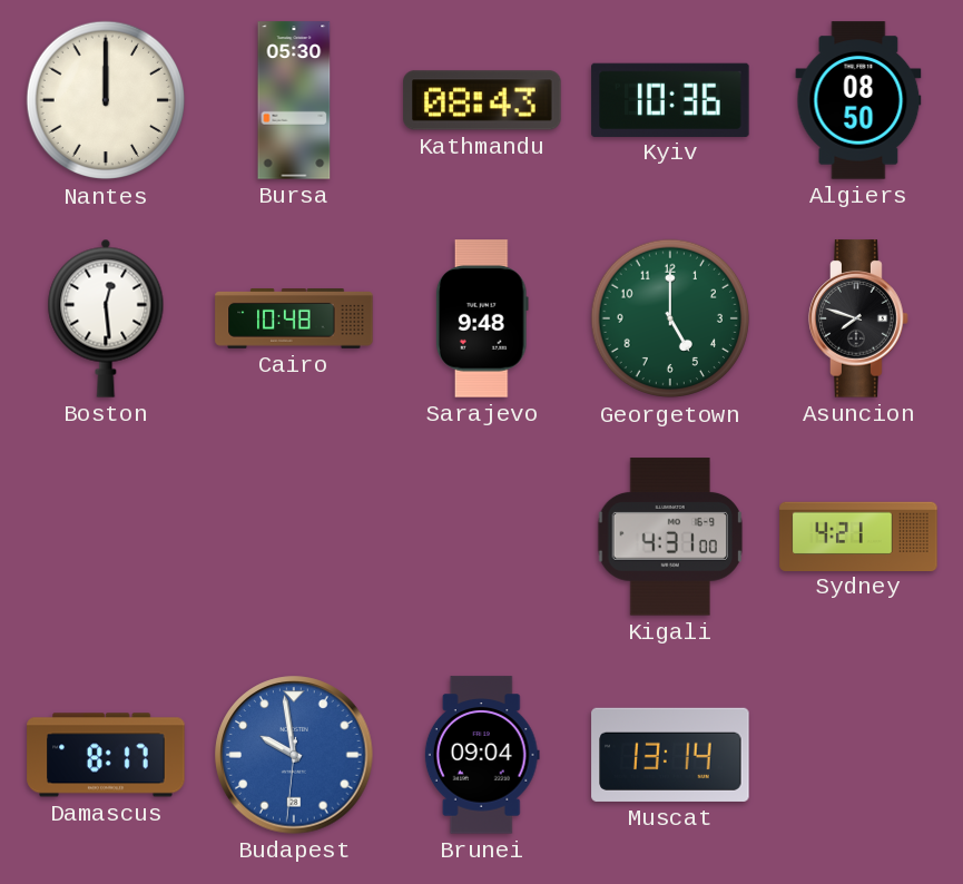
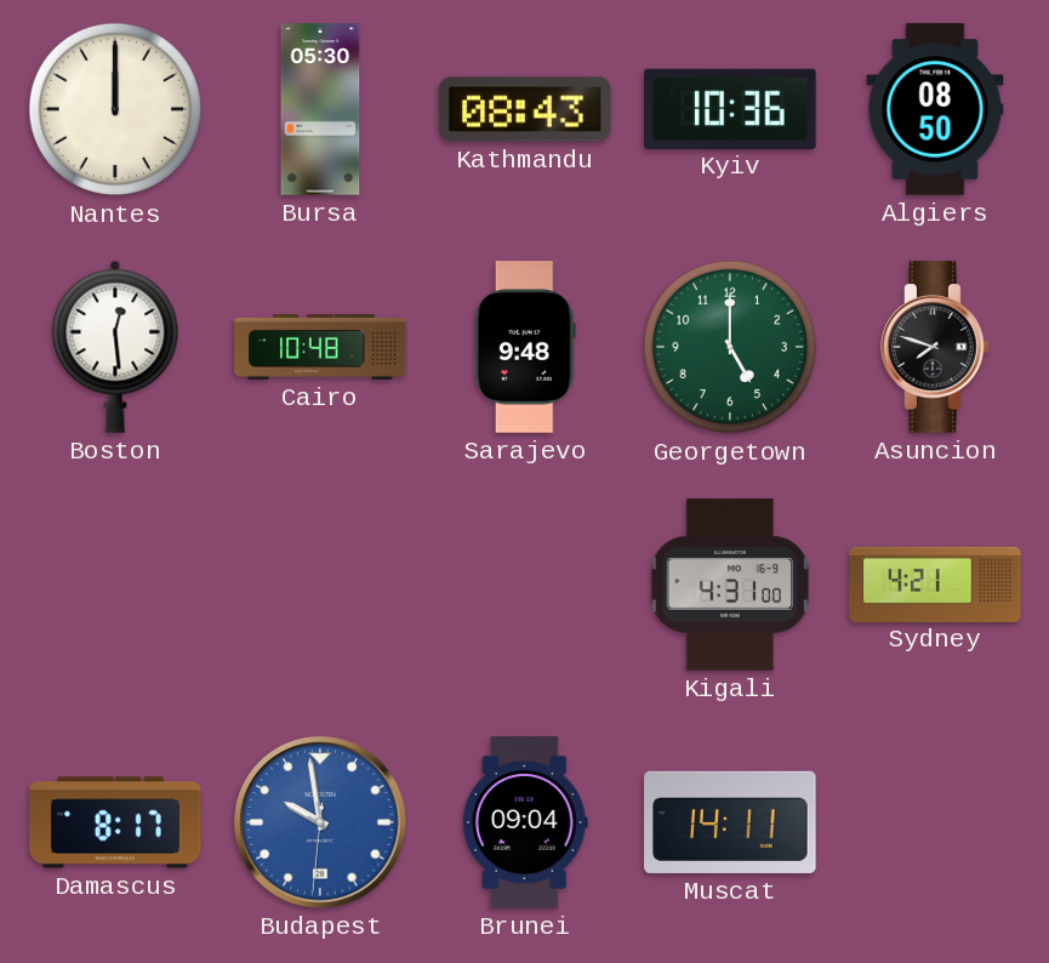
Muscat: 13:14 -> 14:11
